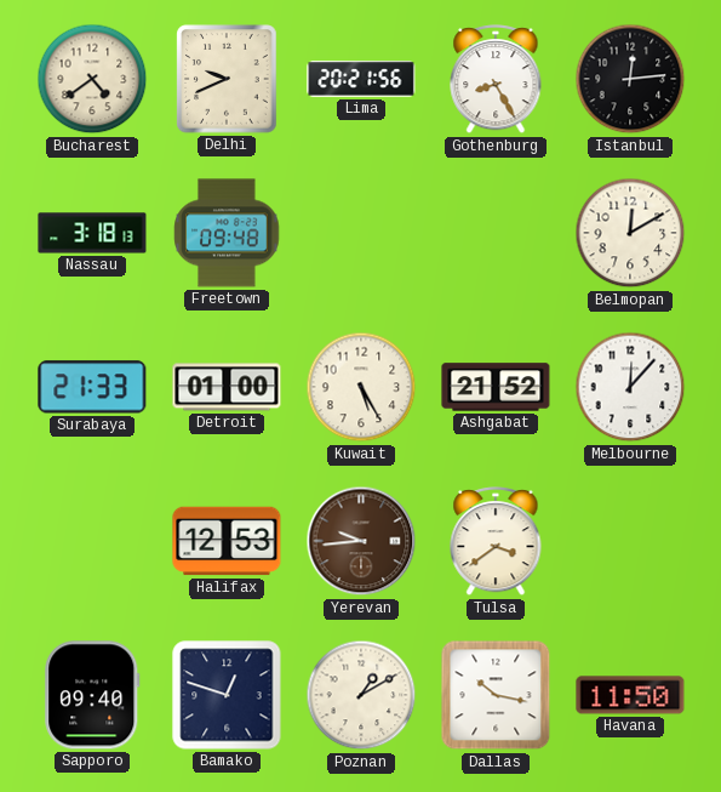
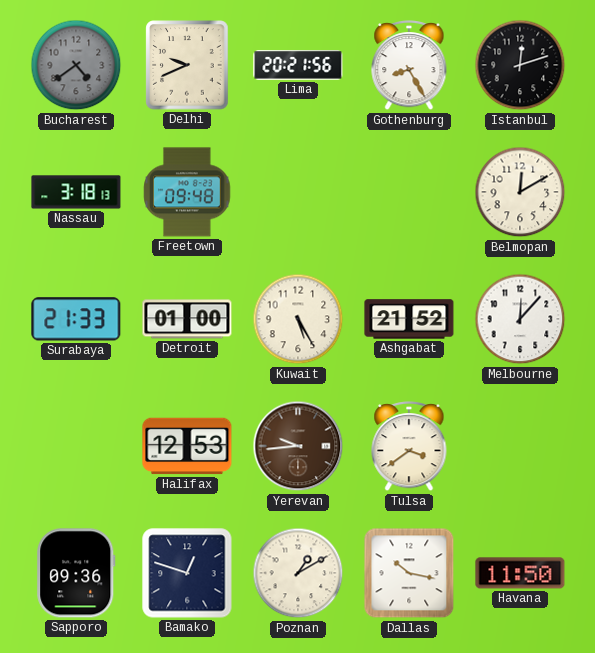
Bucharest dial: cream -> grey
Istanbul: 12:14 -> 12:12
Sapporo: 09:40 -> 09:36
